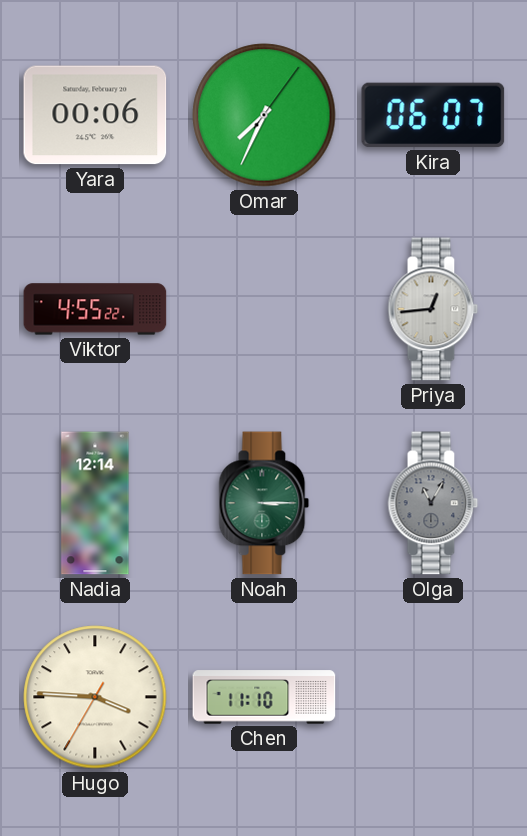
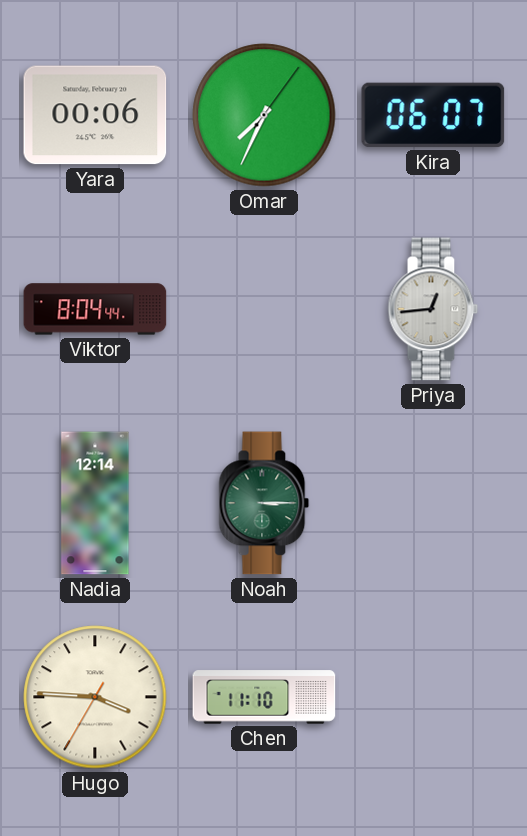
Viktor: 4:55 -> 8:04
Olga: 11:05 -> none
